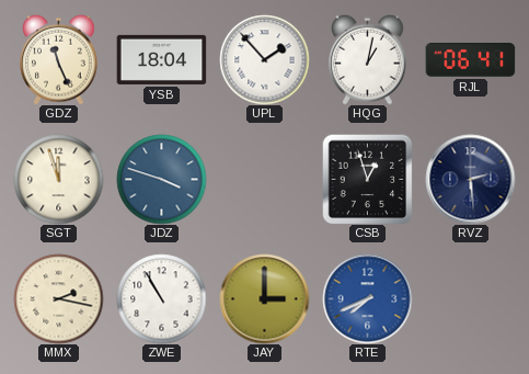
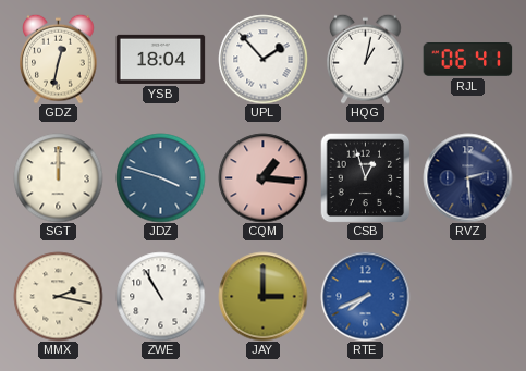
GDZ: 11:26 -> 12:32
SGT: 11:57 -> 12:00
CQM: none -> 1:16
